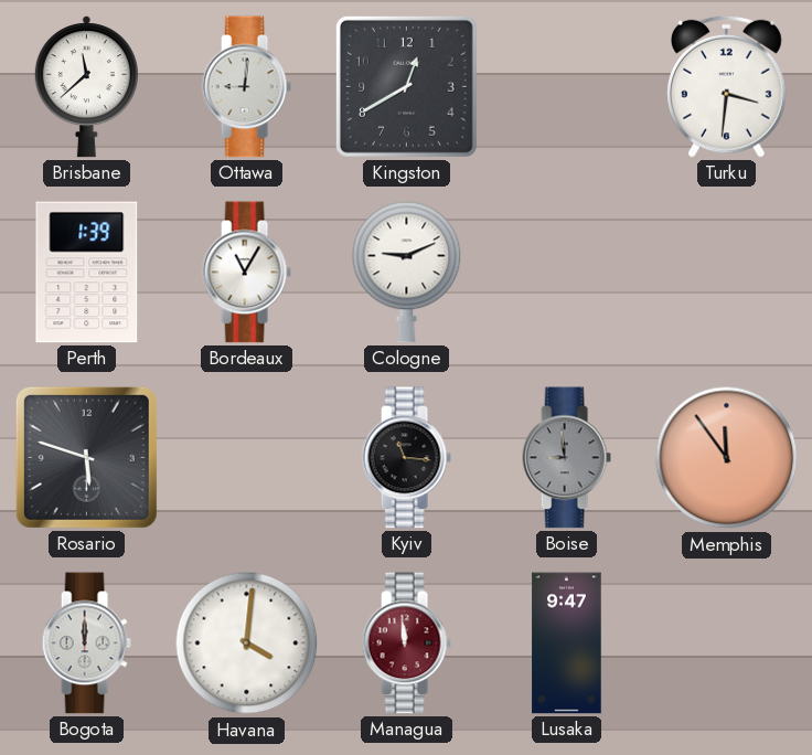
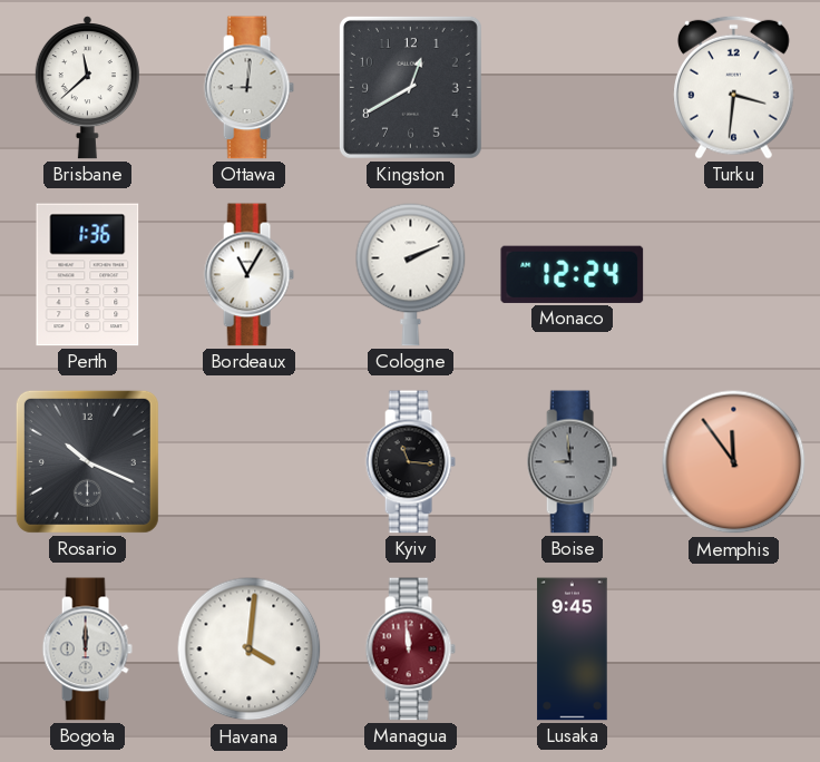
Perth: 1:39 -> 1:36
Cologne: 9:11 -> 2:11
Monaco: none -> 12:24
Rosario: 5:48 -> 10:19
Lusaka: 9:47 -> 9:45
